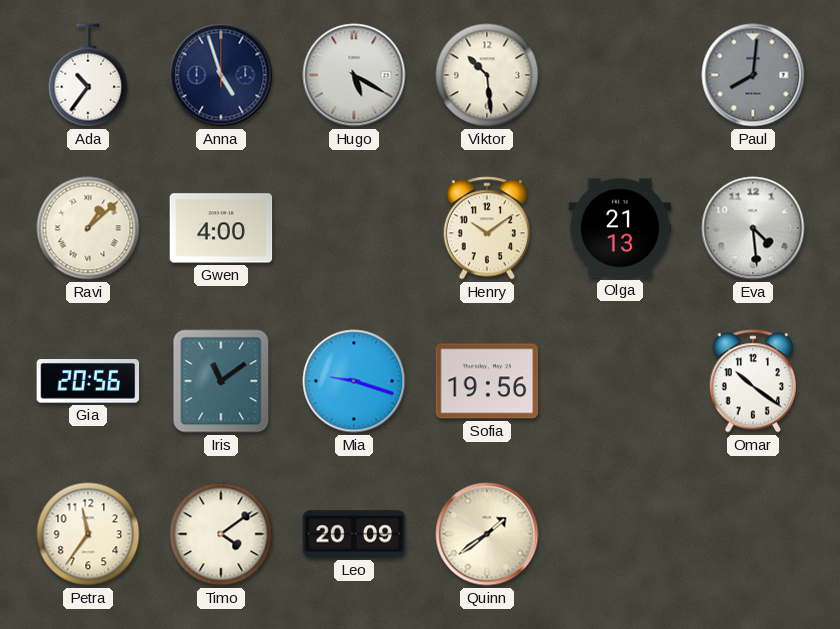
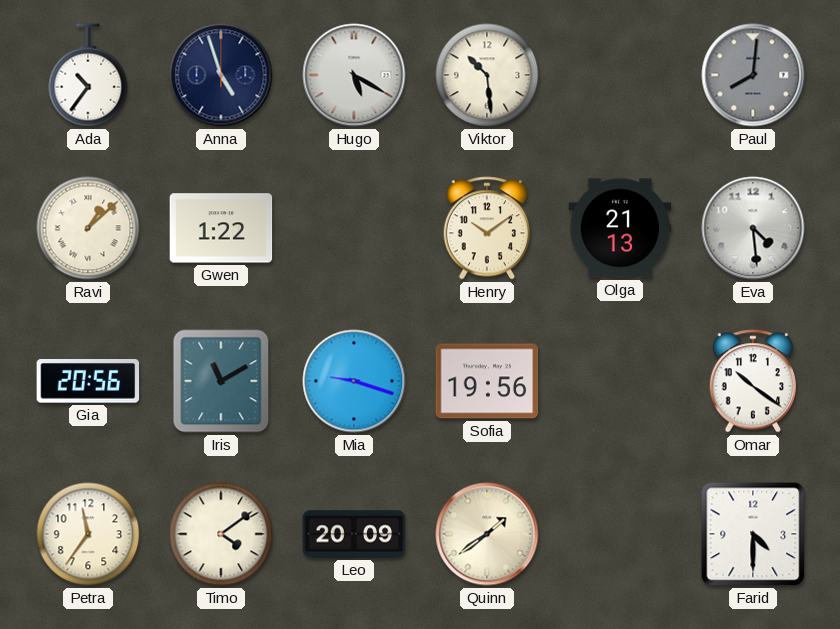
Gwen: 4:00 -> 1:22
Iris: 11:09 -> 11:10
Farid: none -> 4:30
